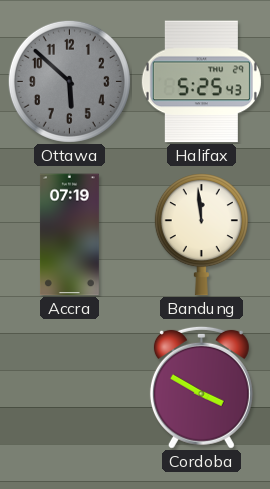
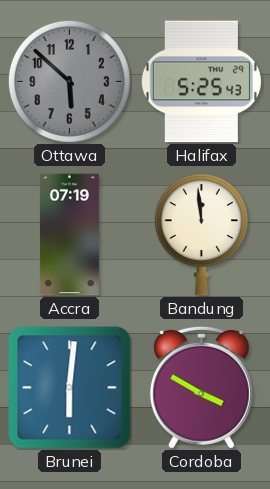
Brunei: none -> 6:01
